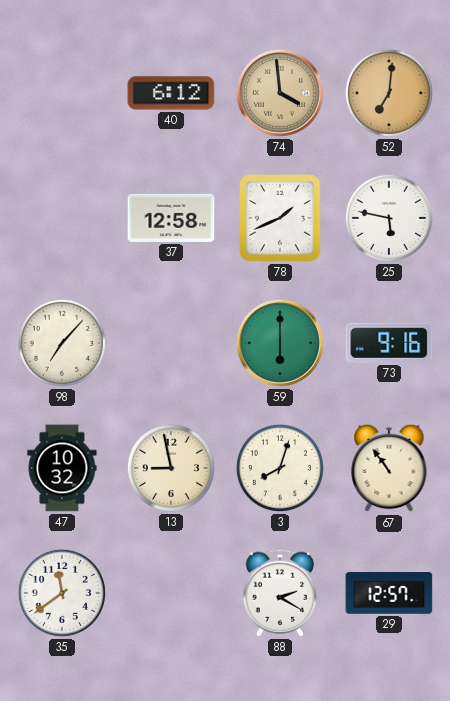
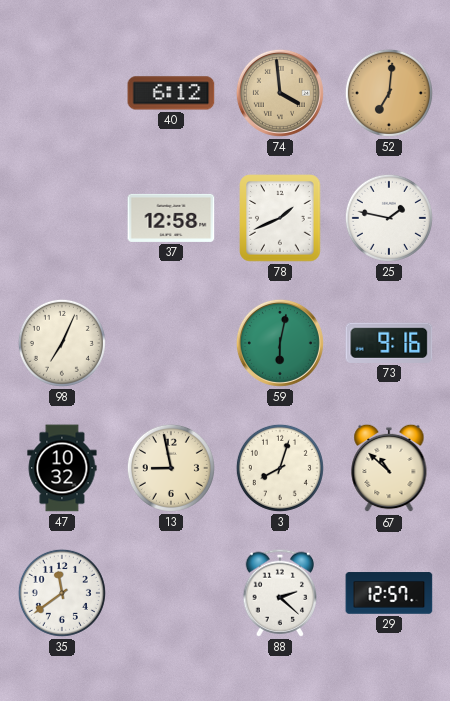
25: 5:47 -> 1:47
98: 7:07 -> 7:04
59: 6:00 -> 6:02
67: 10:54 -> 10:52
88: 2:20 -> 2:22
